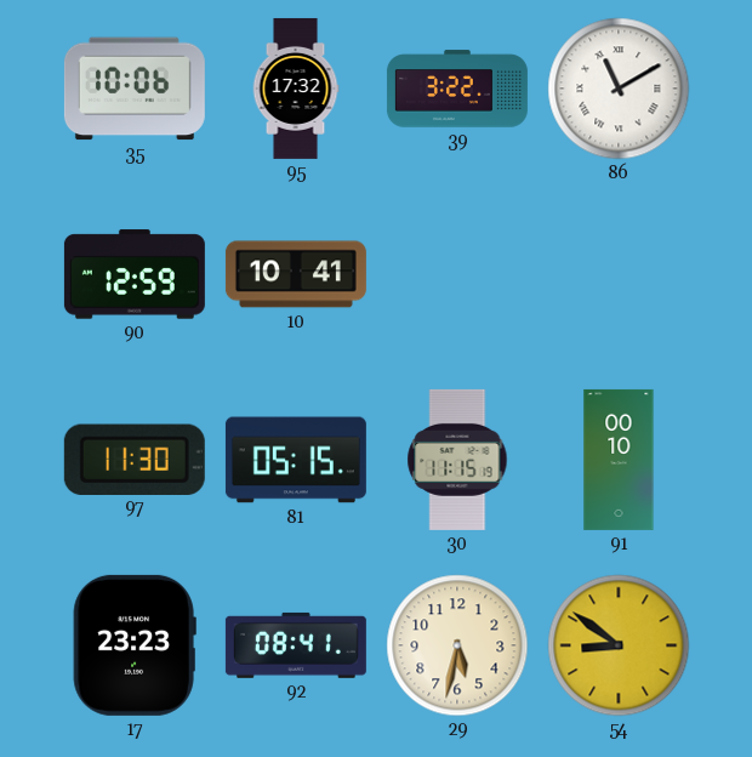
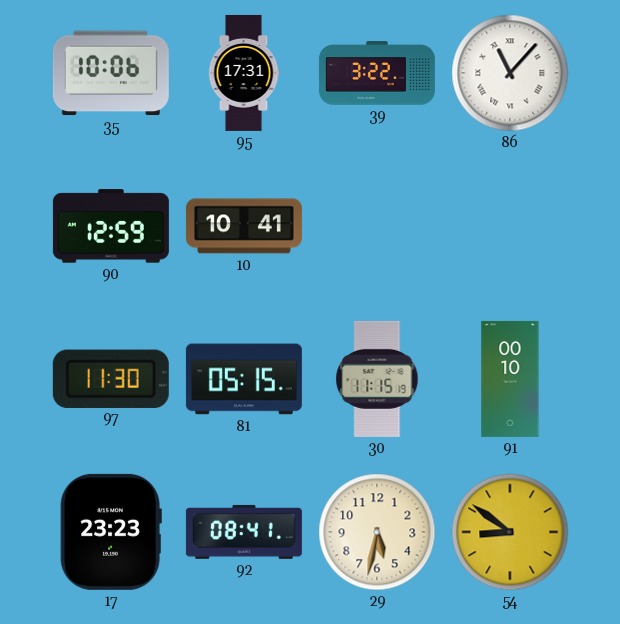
95: 17:32 -> 17:31
86: 11:10 -> 11:07
